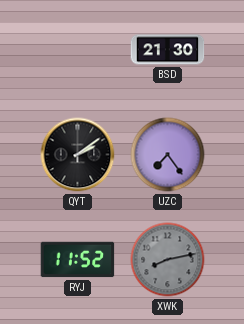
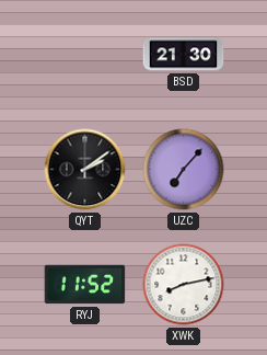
UZC: 7:24 -> 7:07
XWK dial: grey -> white
